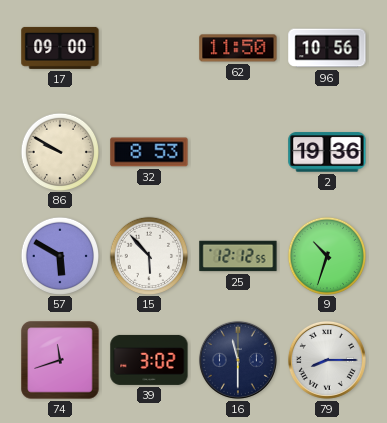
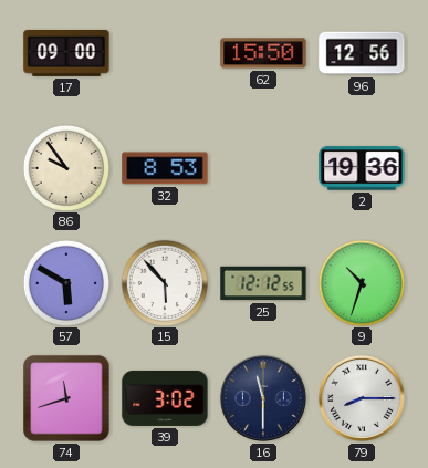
62: 11:50 -> 15:50
96: 10:56 -> 12:56
86: 9:50 -> 9:54
